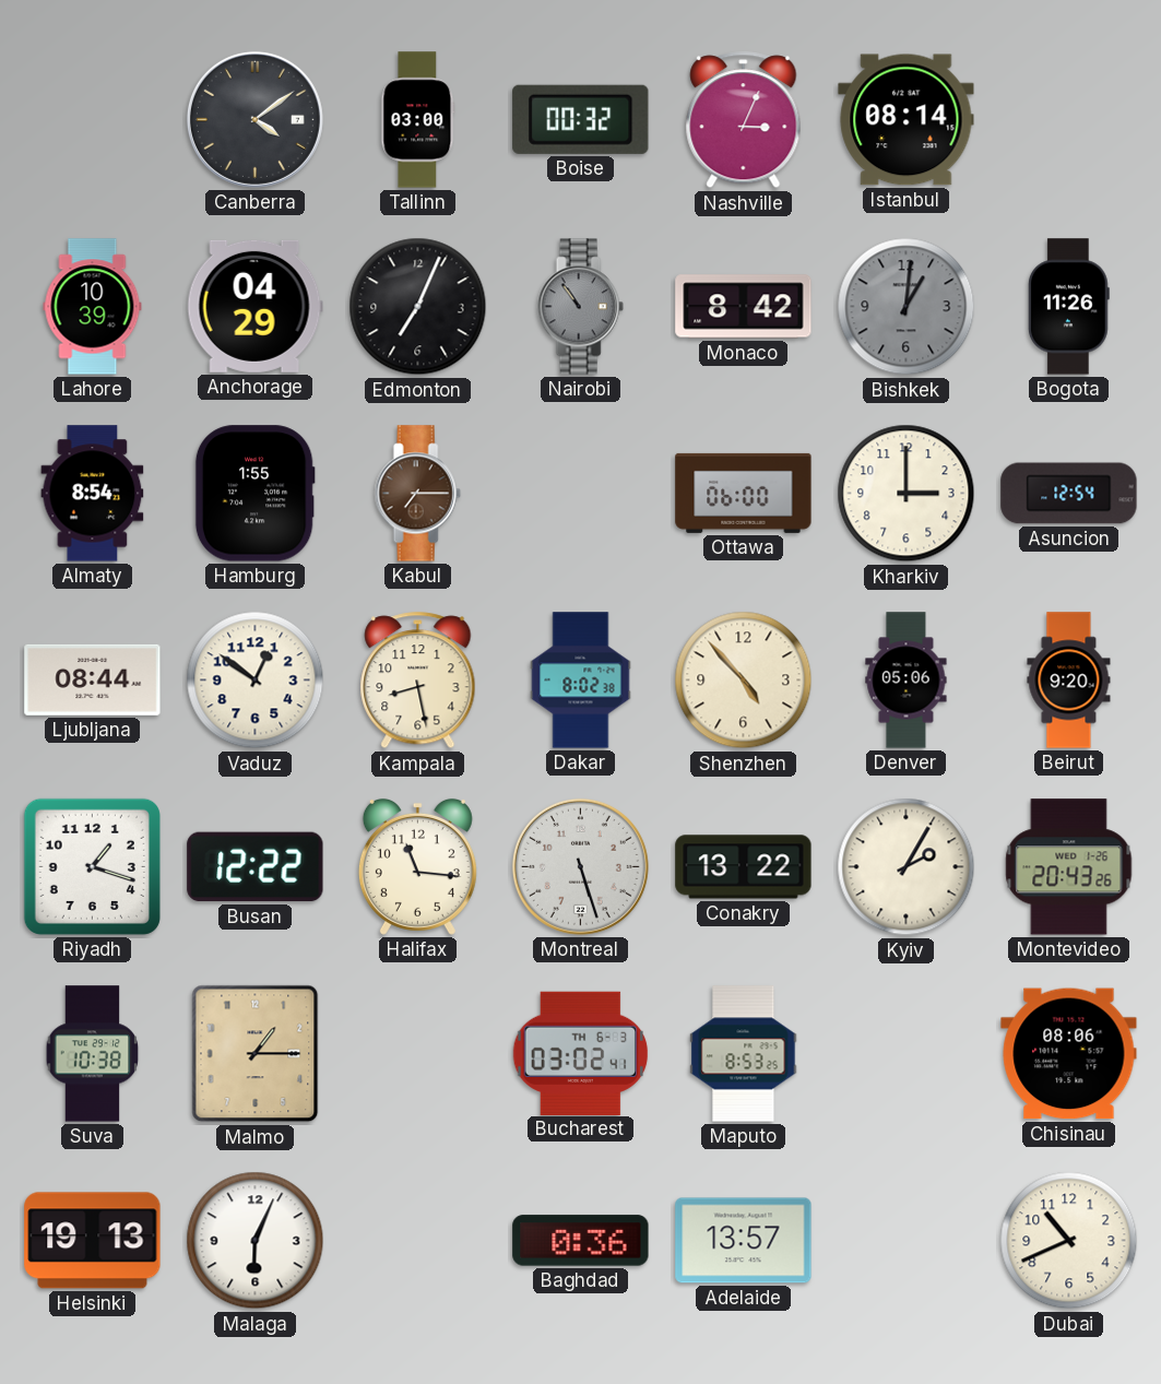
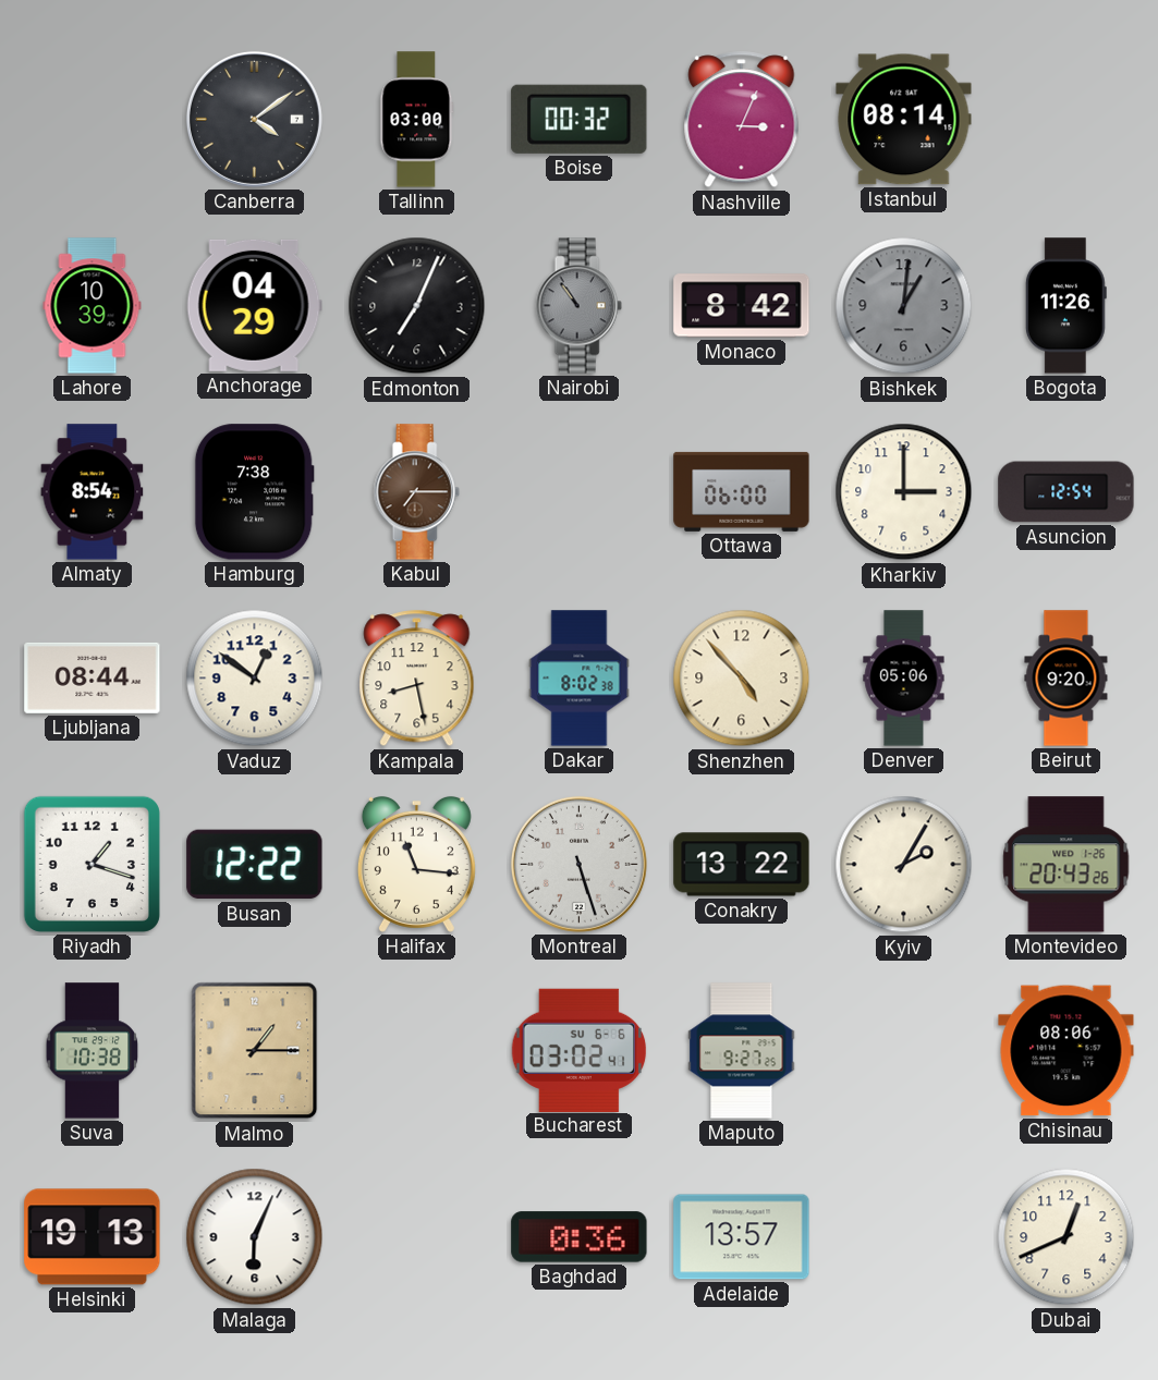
Hamburg: 1:55 -> 7:38
Bucharest date: TH 6-3 -> SU 6-6
Maputo: 8:53 -> 9:27
Dubai: 10:41 -> 12:41
